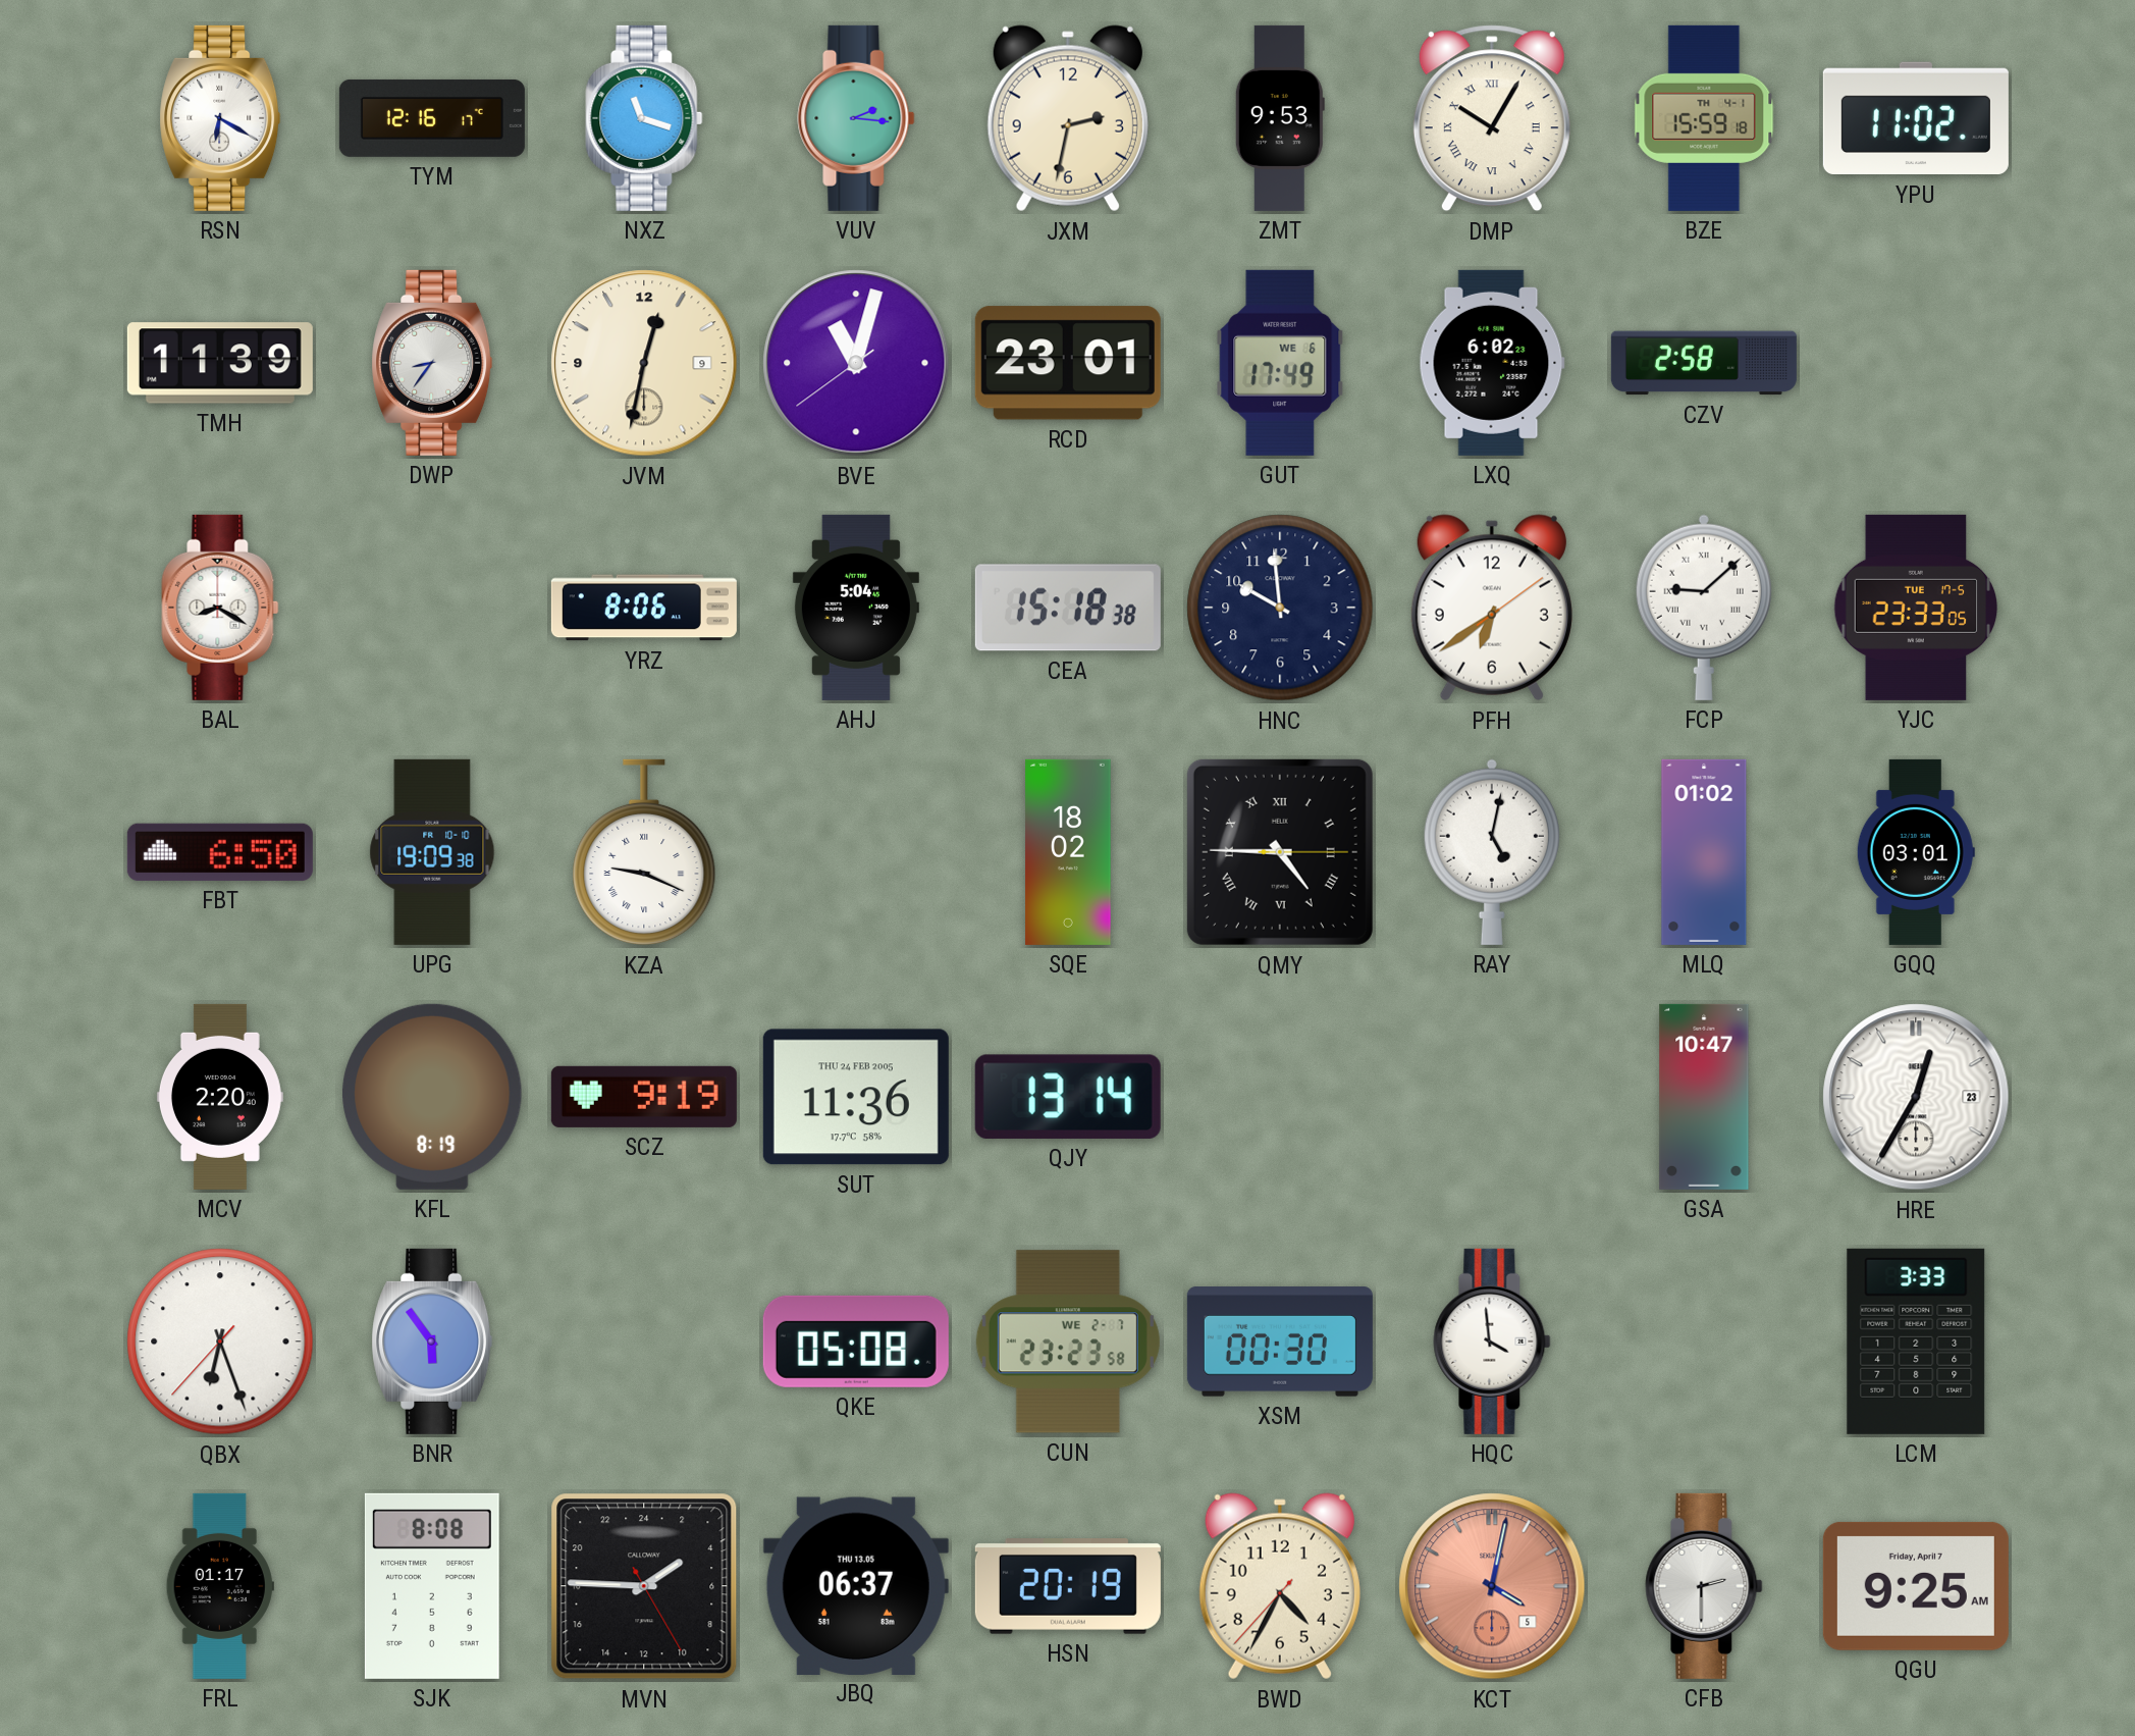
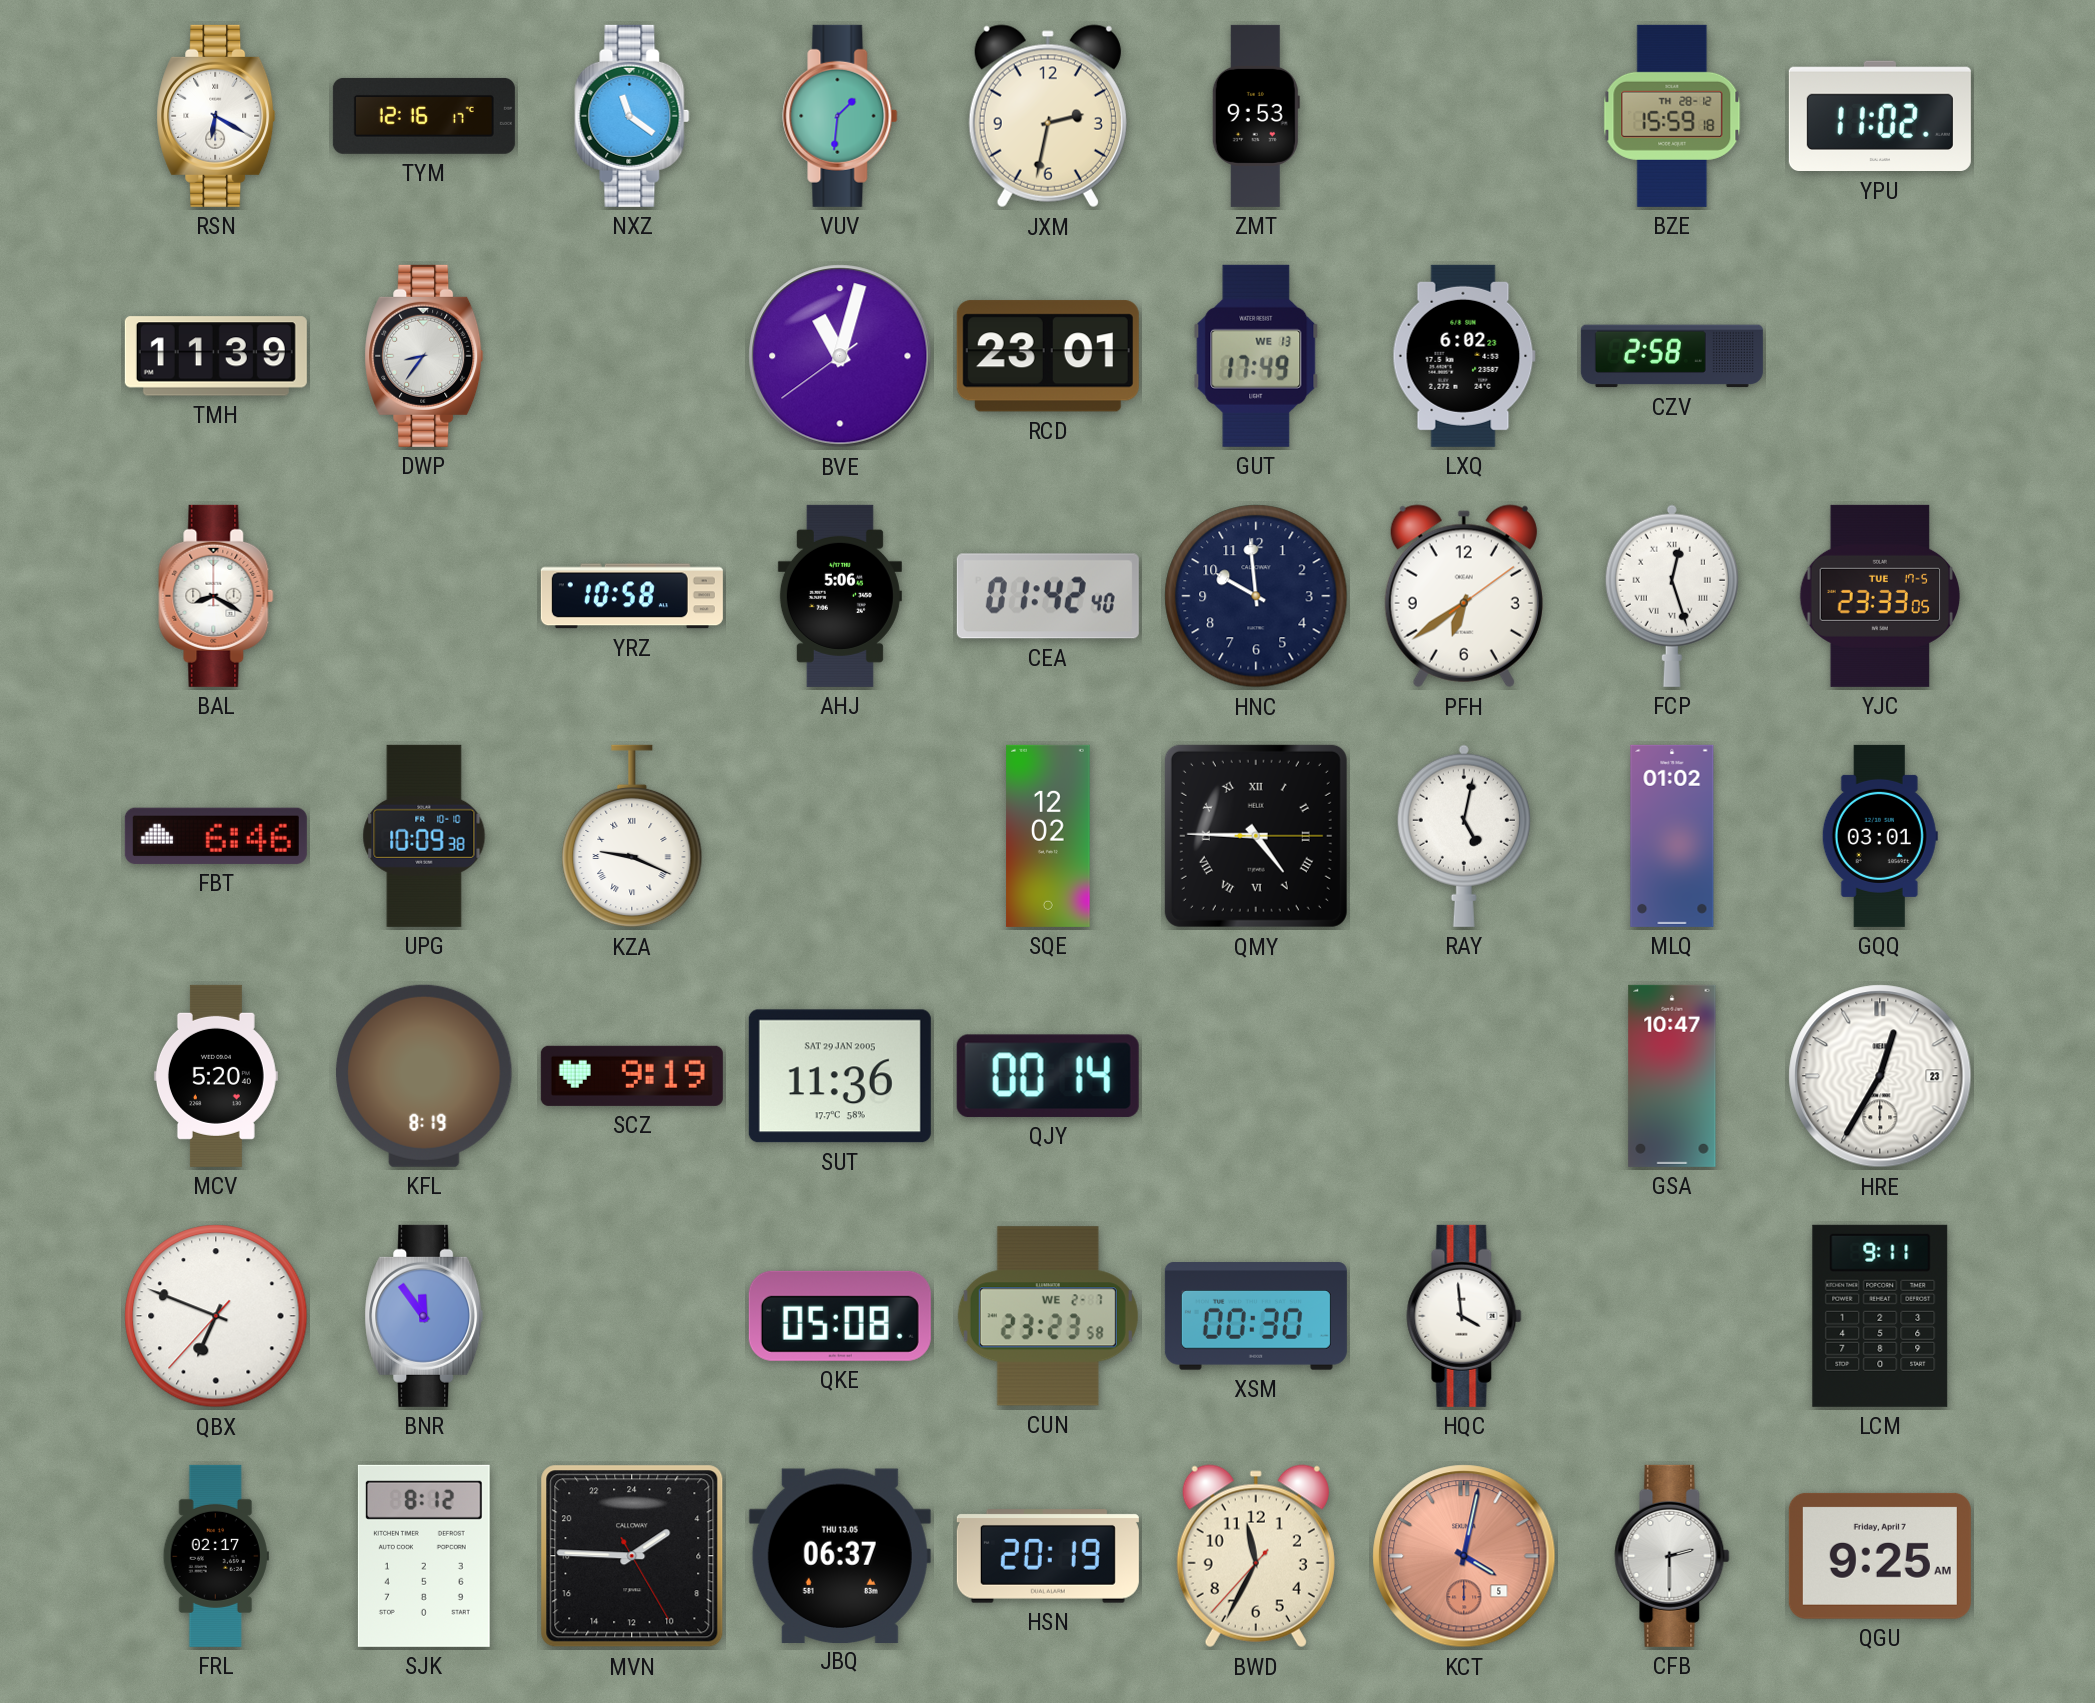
NXZ: 11:18 -> 11:21
VUV: 2:16 -> 1:31
DMP: 10:05 -> none
BZE date: TH 4-1 -> TH 28-12
JVM: 12:32 -> none
GUT date: WE 6 -> WE 13
YRZ: 8:06 -> 10:58
AHJ: 5:04 -> 5:06
CEA: 15:18 -> 01:42
FCP: 9:08 -> 12:27
FBT: 6:50 -> 6:46
UPG: 19:09 -> 10:09
SQE: 18:02 -> 12:02
MCV: 2:20 -> 5:20
SUT date: THU 24 FEB 2005 -> SAT 29 JAN 2005
QJY: 13:14 -> 00:14
QBX: 6:26 -> 6:48
BNR: 5:54 -> 11:54
LCM: 3:33 -> 9:11
FRL: 01:17 -> 02:17
SJK: 8:08 -> 8:12
BWD: 4:34 -> 11:34
